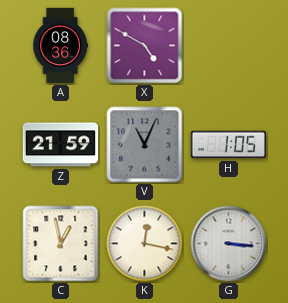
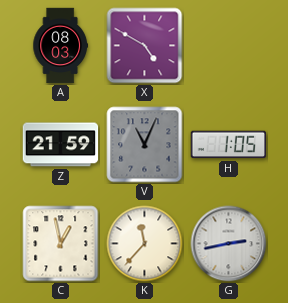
A: 08:36 -> 08:03
K: 12:17 -> 11:37
G: 3:16 -> 2:43
